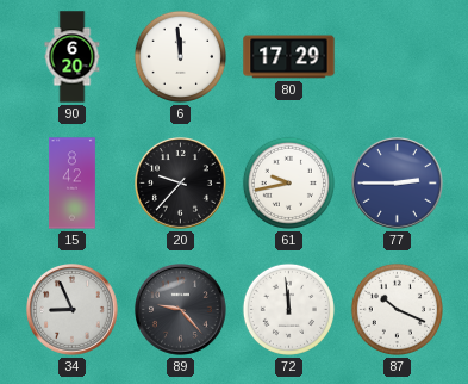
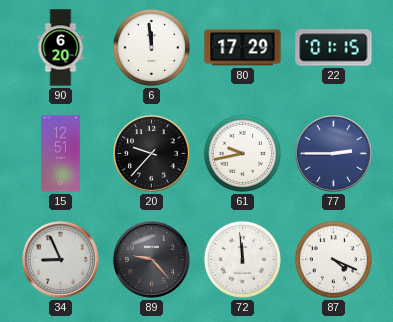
22: none -> 01:15
15: 8:42 -> 12:51
87: 10:19 -> 4:19
